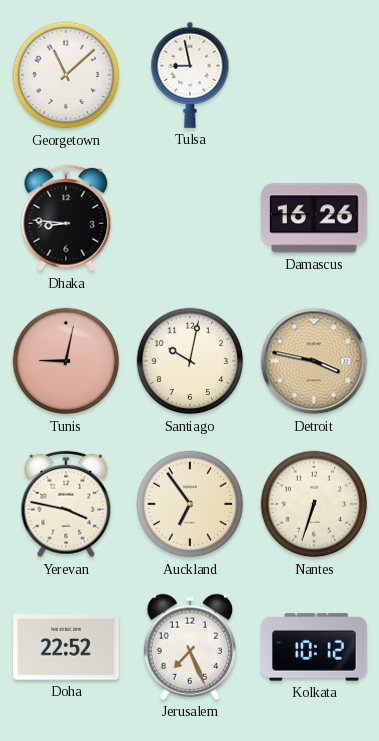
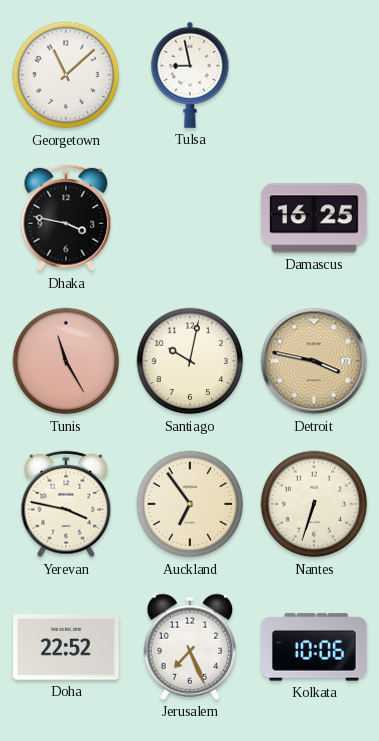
Dhaka: 8:46 -> 3:47
Damascus: 16:26 -> 16:25
Tunis: 9:02 -> 11:25
Kolkata: 10:12 -> 10:06
